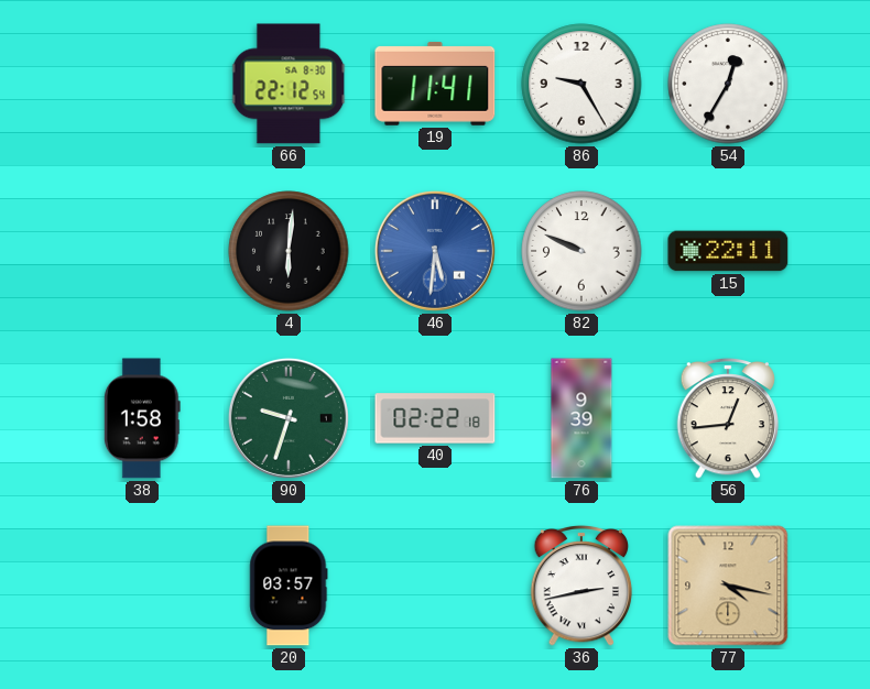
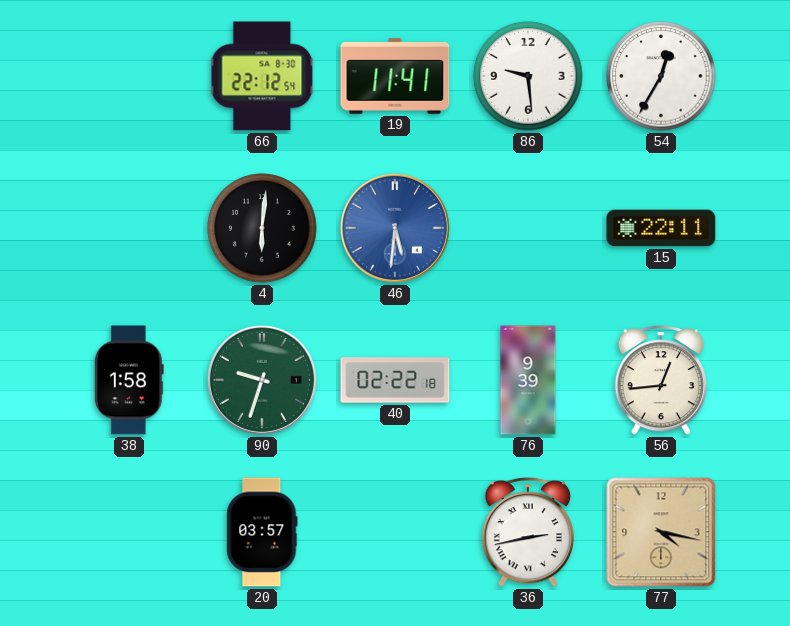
86: 9:25 -> 9:29
82: 9:49 -> none
